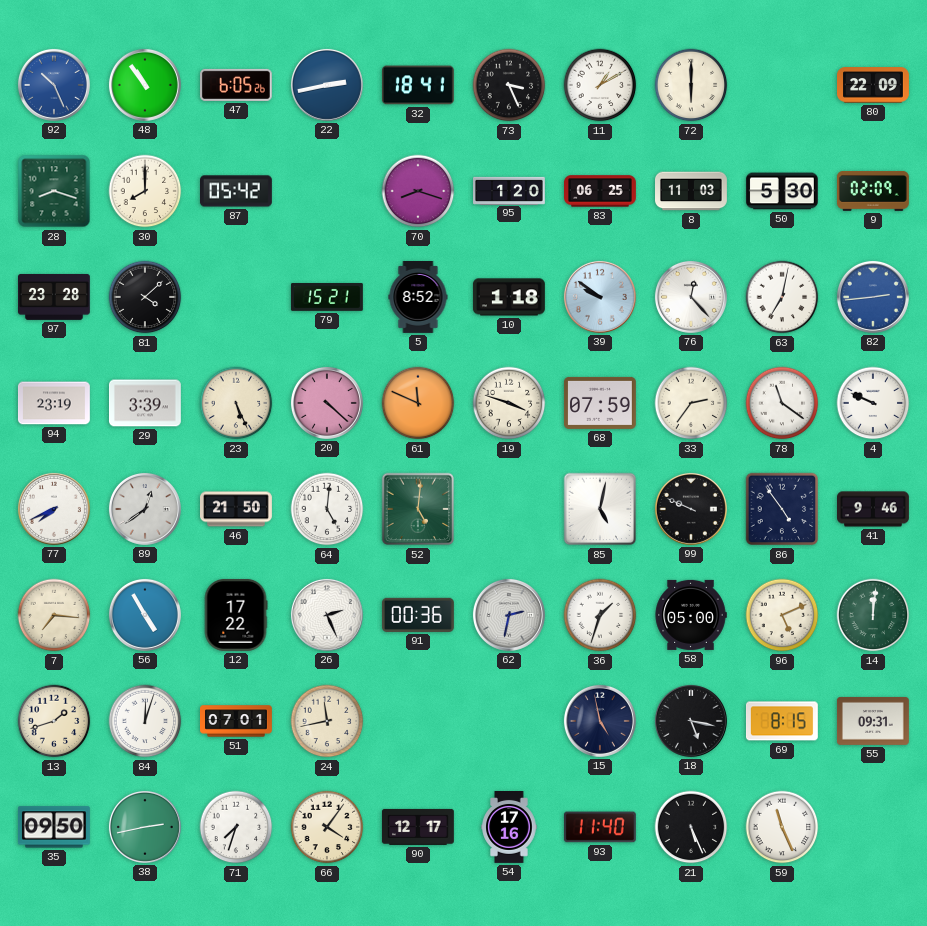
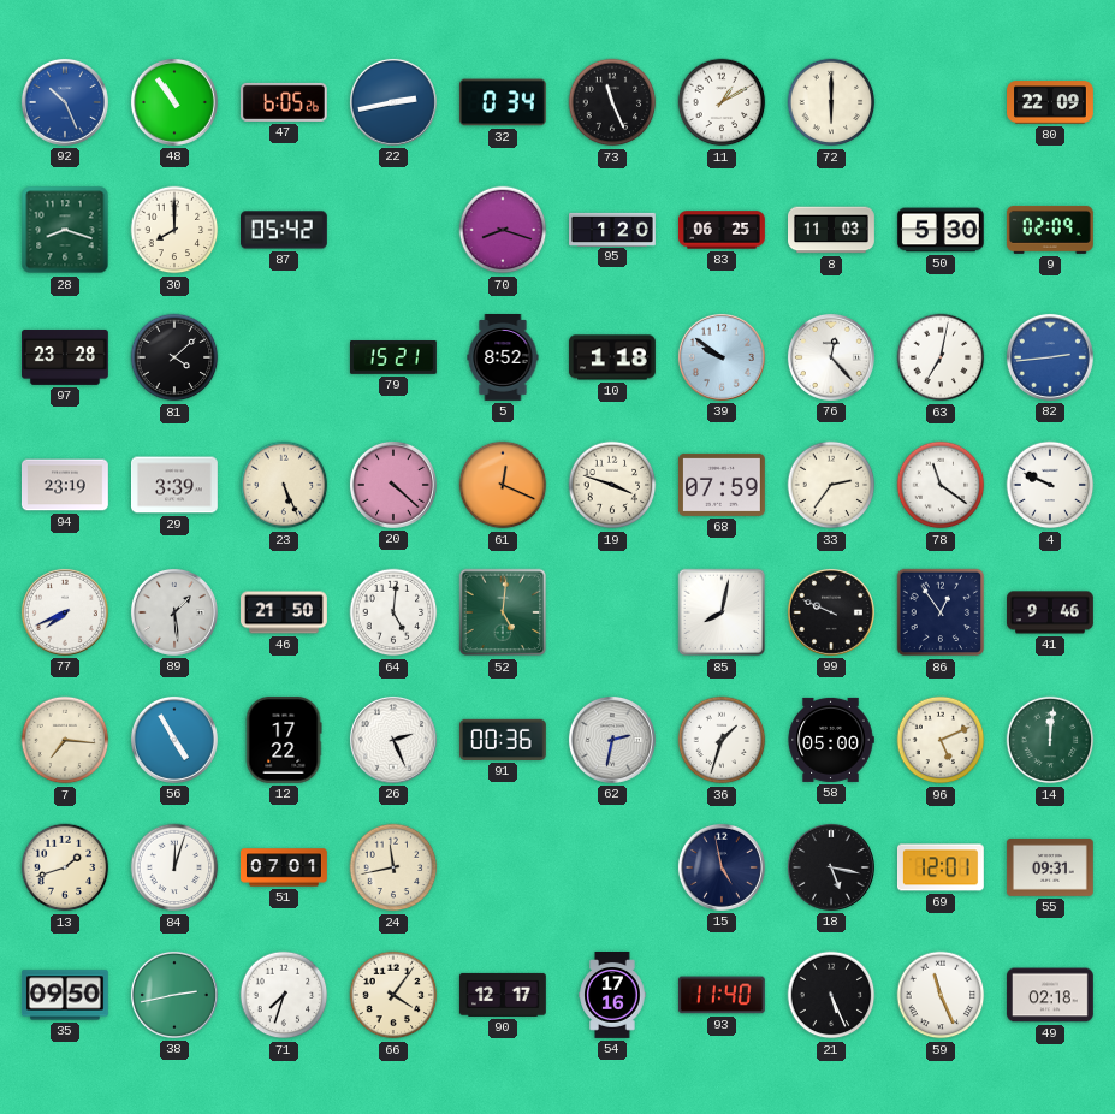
32: 18:41 -> 0:34
73: 3:26 -> 11:26
61: 11:49 -> 12:19
89: 12:39 -> 1:29
85: 5:02 -> 8:02
86: 4:54 -> 12:54
69: 8:15 -> 12:01
49: none -> 02:18
